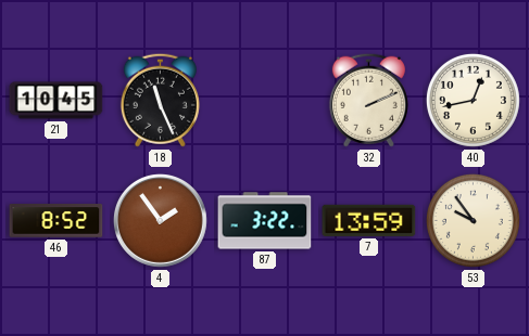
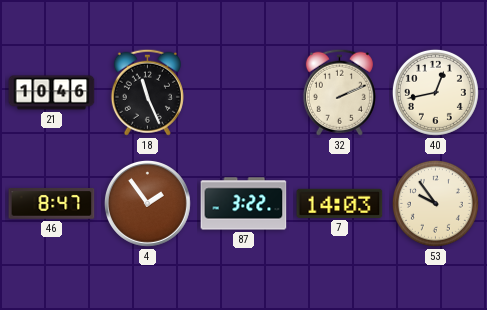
21: 10:45 -> 10:46
46: 8:52 -> 8:47
7: 13:59 -> 14:03
